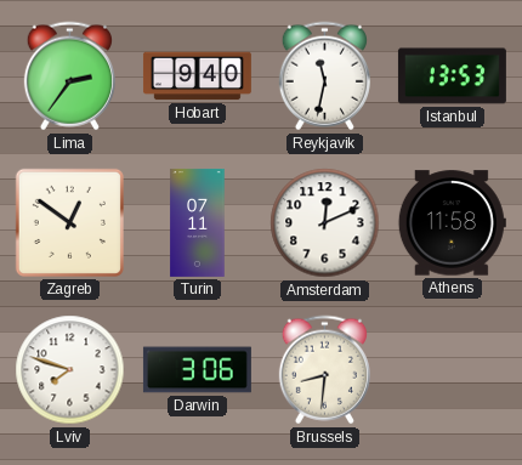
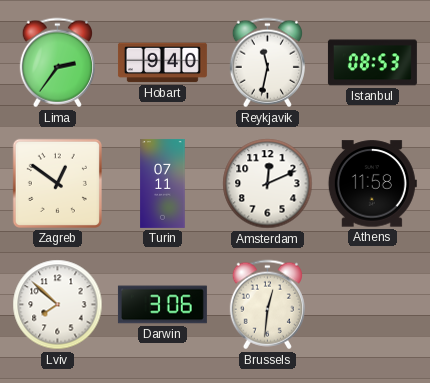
Istanbul: 13:53 -> 08:53
Lviv: 7:48 -> 7:52
Brussels: 8:31 -> 12:31
